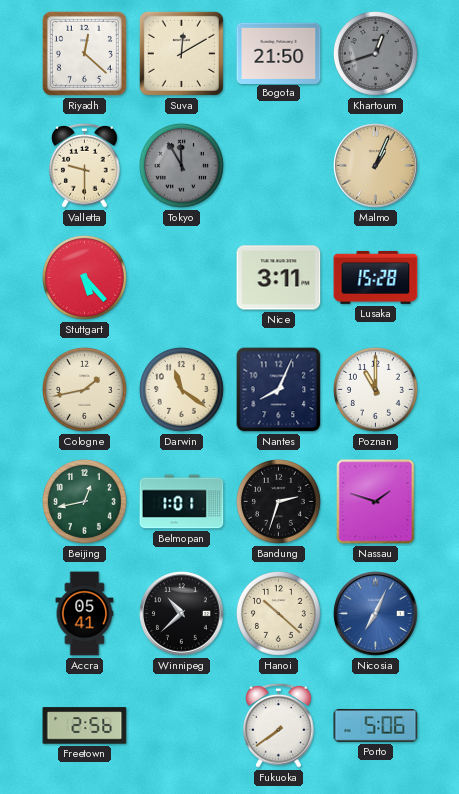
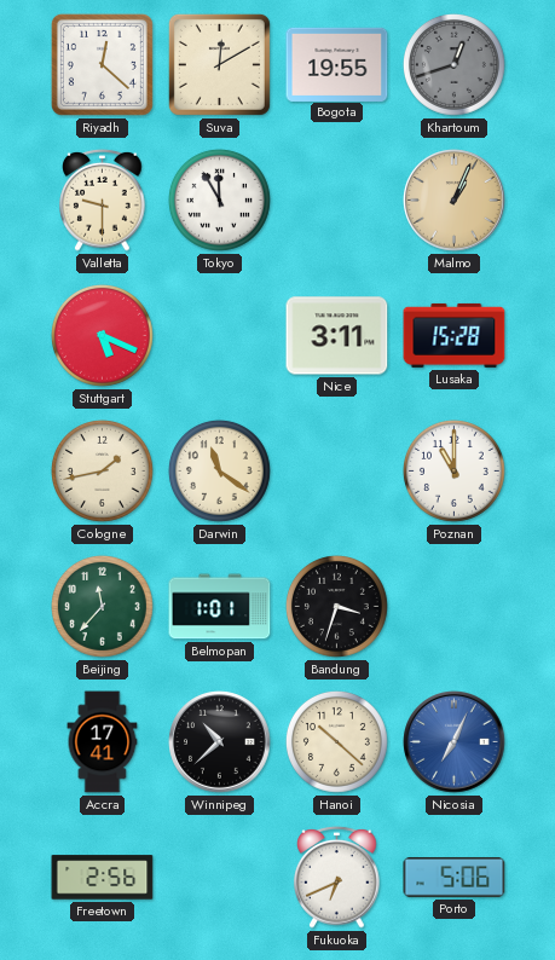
Bogota: 21:50 -> 19:55
Tokyo dial: grey -> white
Stuttgart: 5:23 -> 5:19
Nantes: 8:04 -> none
Beijing: 12:43 -> 11:37
Bandung: 2:33 -> 3:33
Nassau: 1:48 -> none
Accra: 05:41 -> 17:41
Fukuoka: 7:39 -> 6:41
